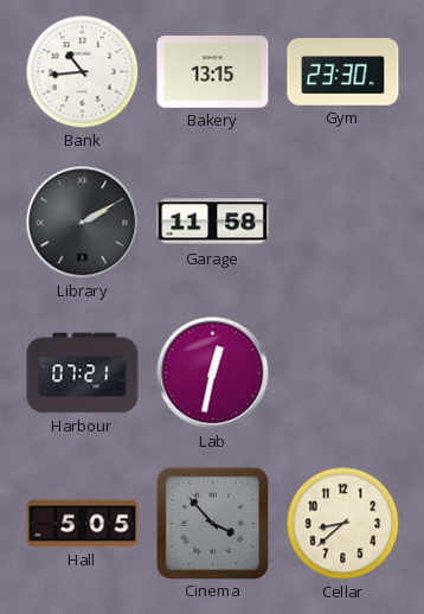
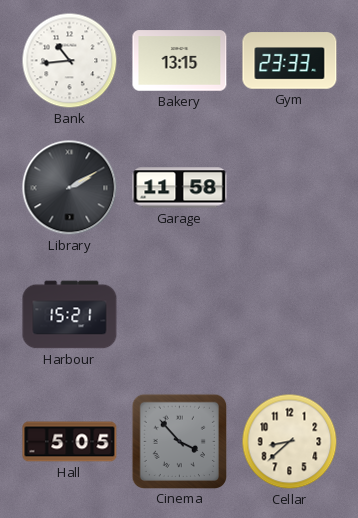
Gym: 23:30 -> 23:33
Harbour: 07:21 -> 15:21
Lab: 12:32 -> none
